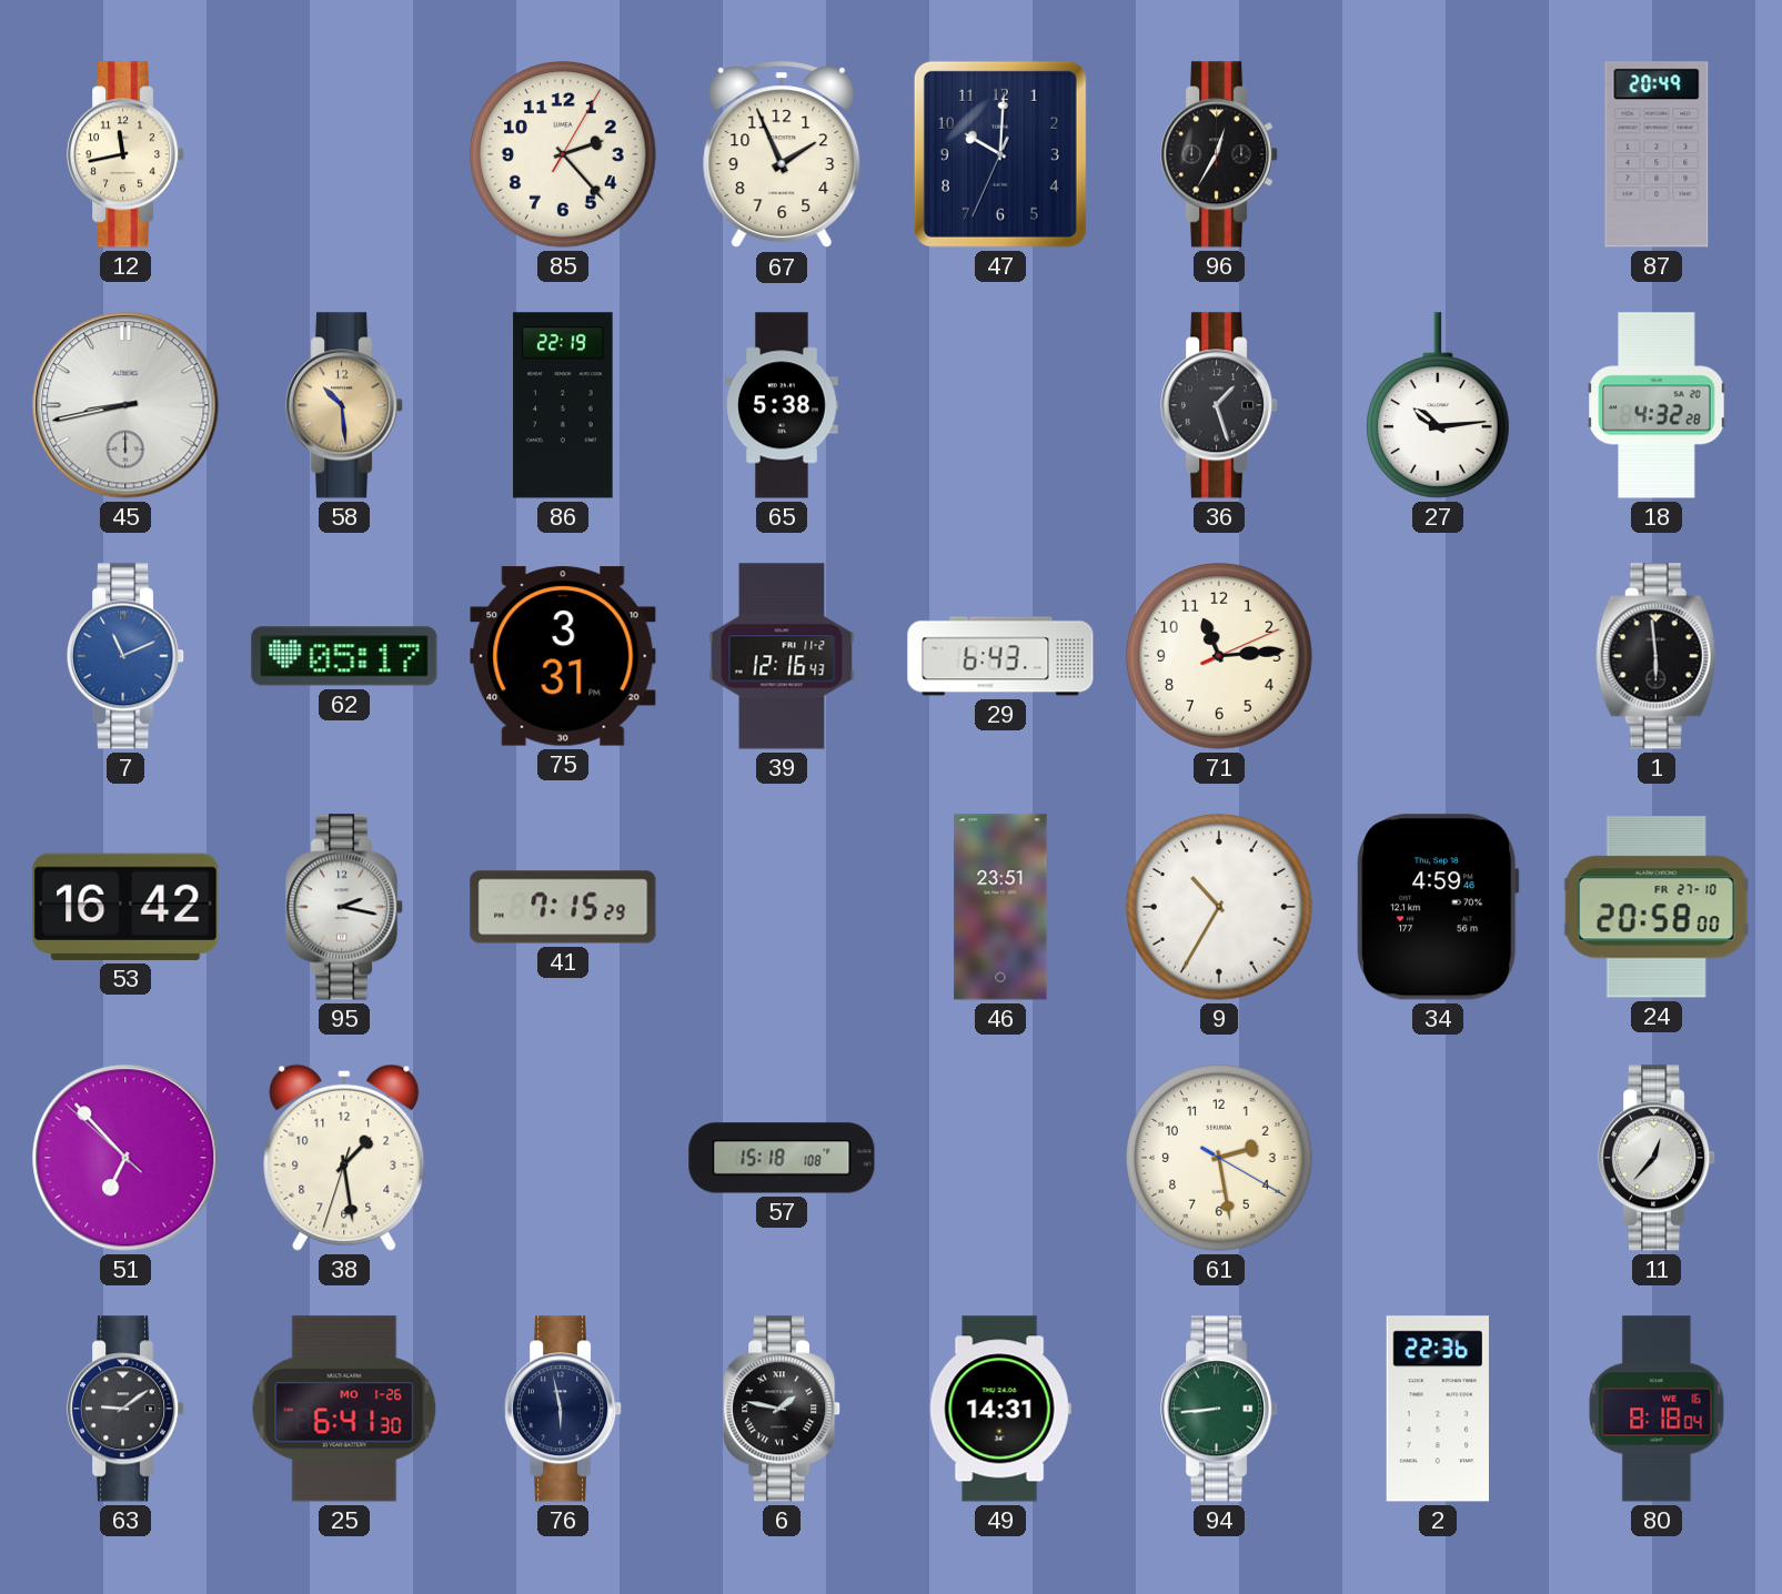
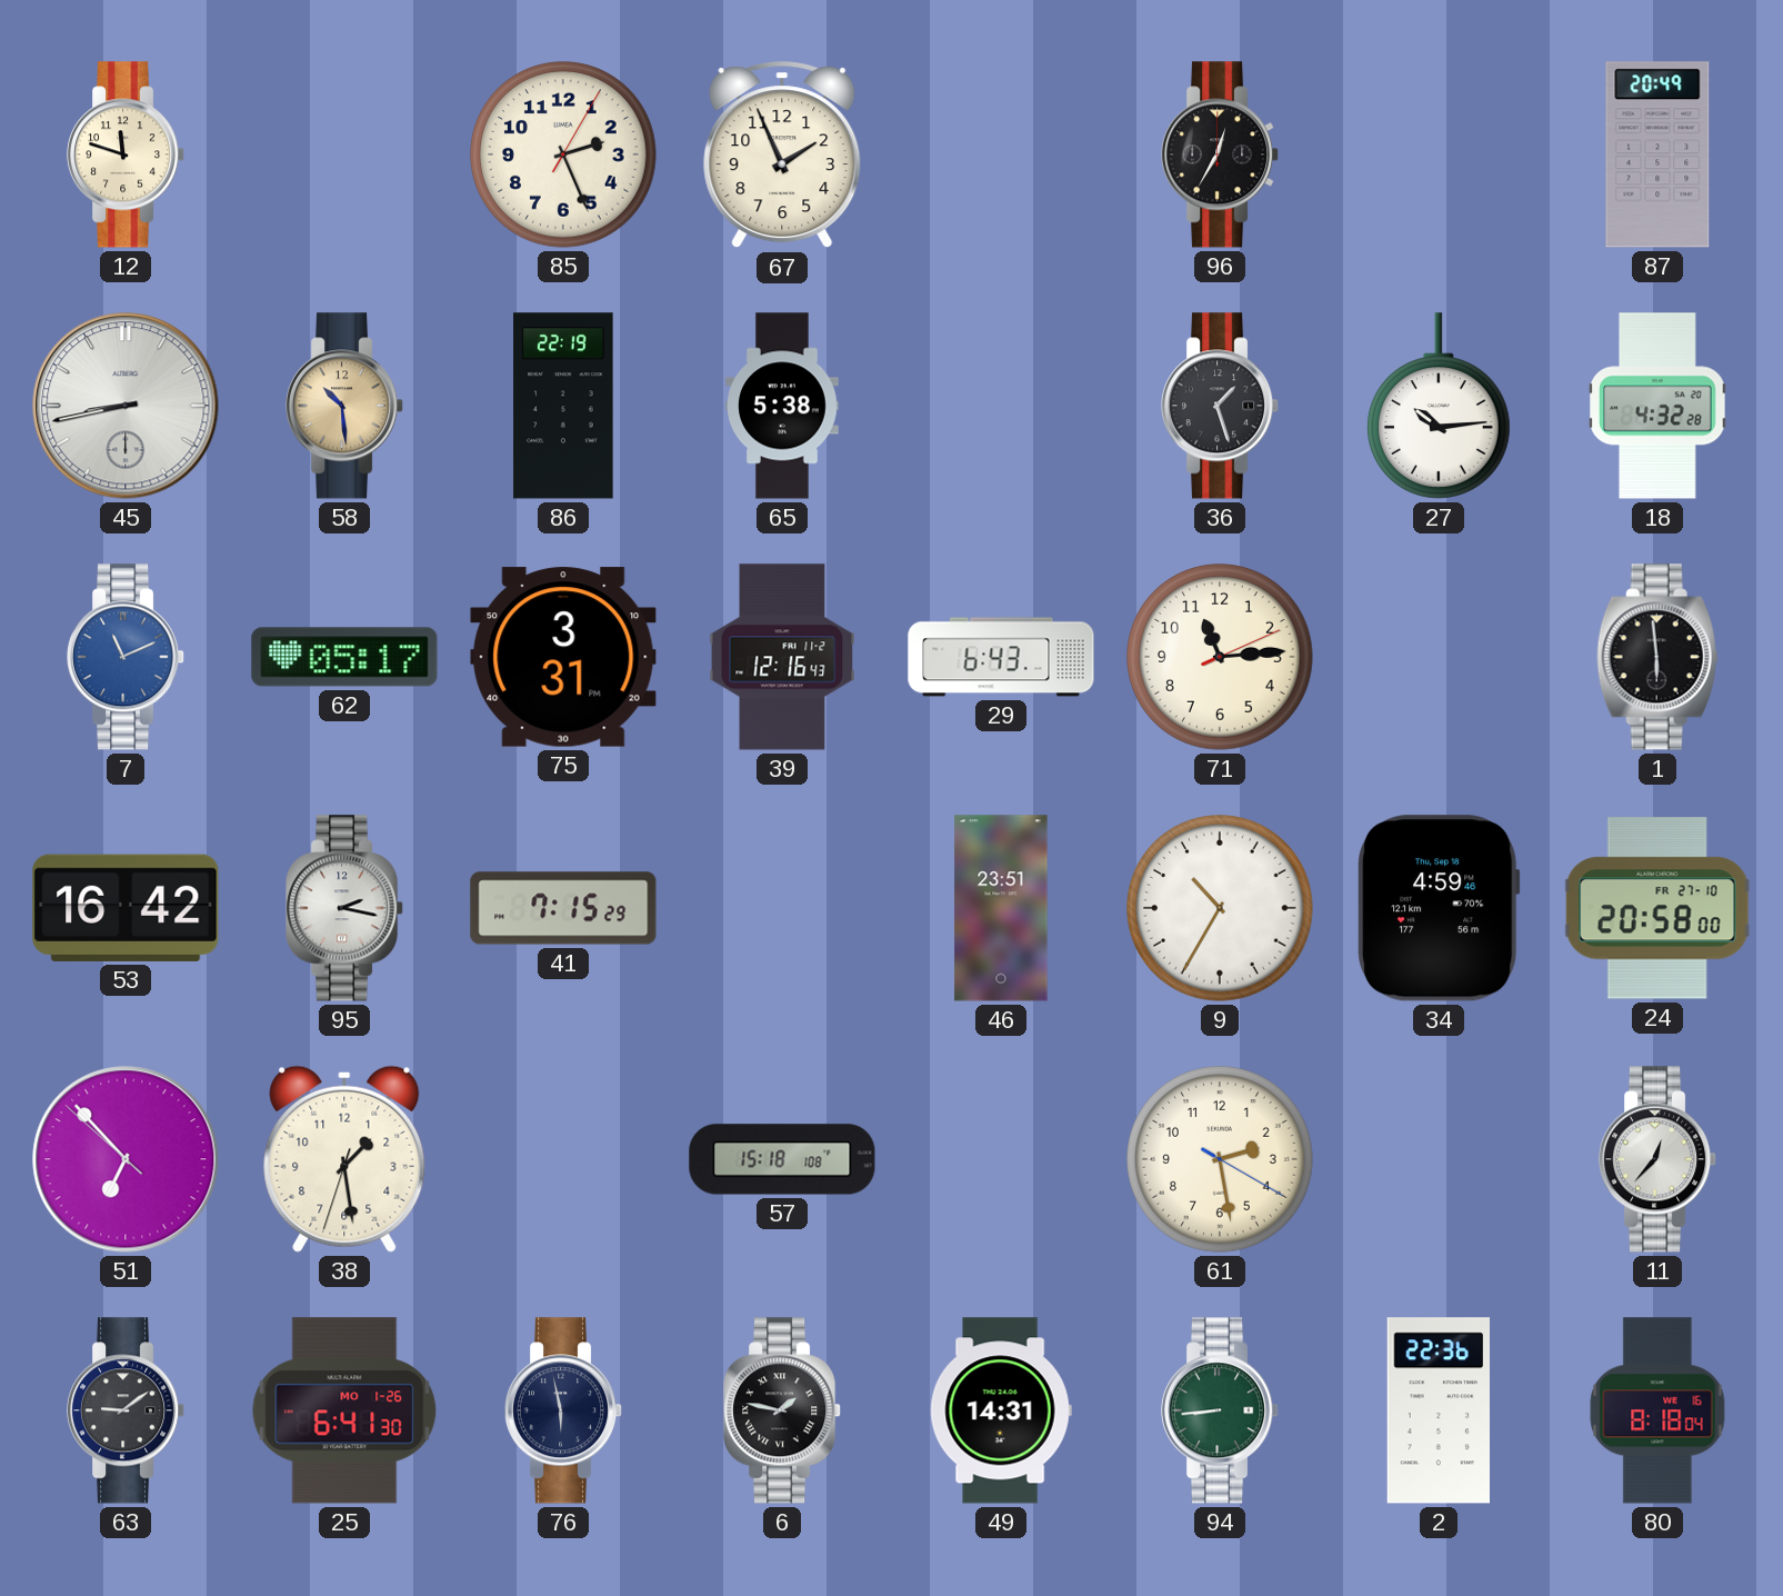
12: 11:43 -> 11:48
85: 2:23 -> 2:26
47: 10:00 -> none
